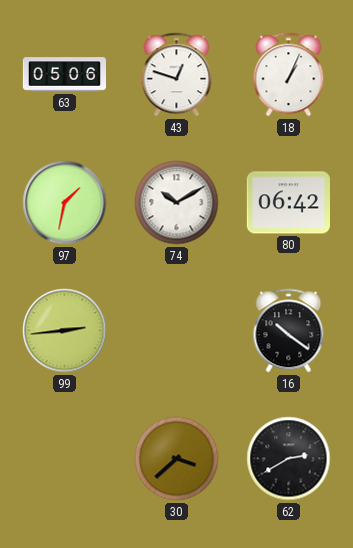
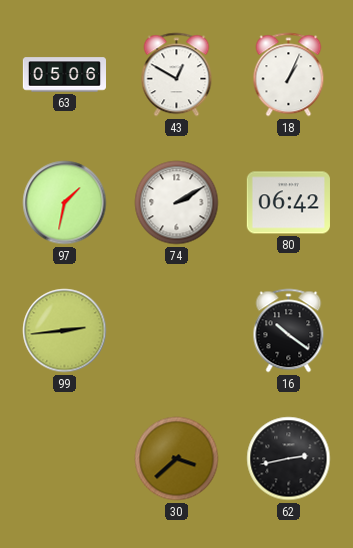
43: 12:48 -> 12:50
74: 10:10 -> 2:10
62: 2:40 -> 2:43
